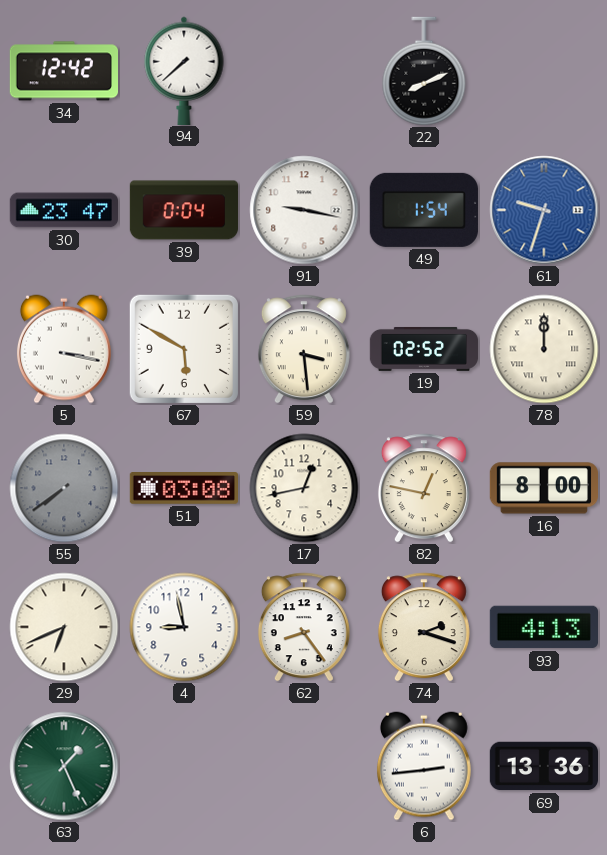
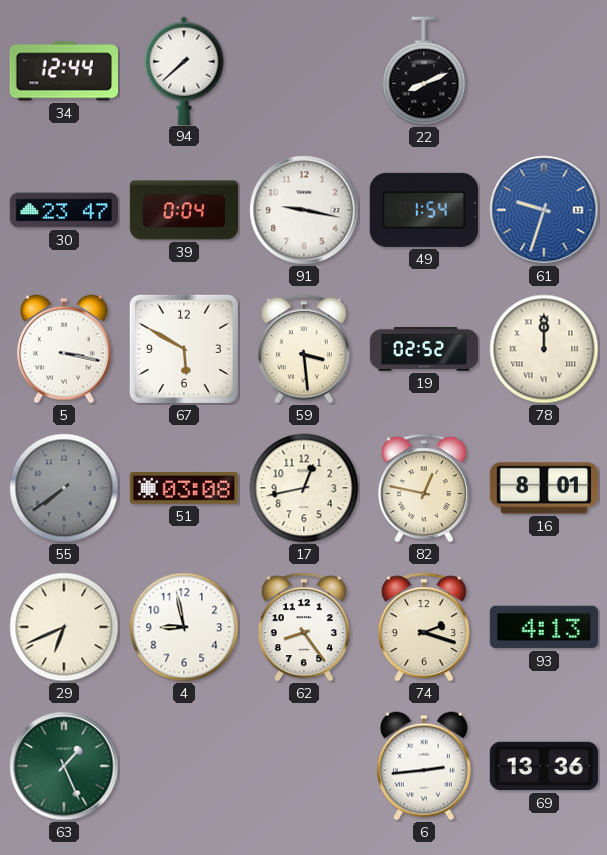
34: 12:42 -> 12:44
16: 8:00 -> 8:01
